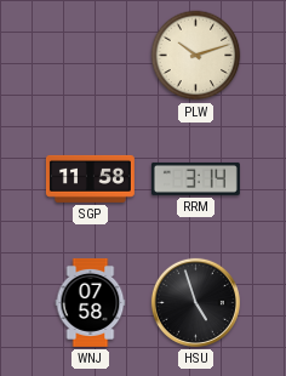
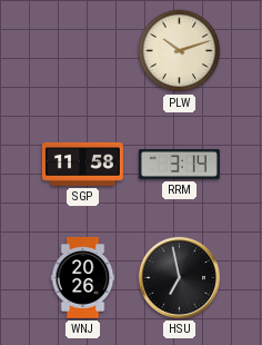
WNJ: 07:58 -> 20:26
HSU: 4:57 -> 6:58
